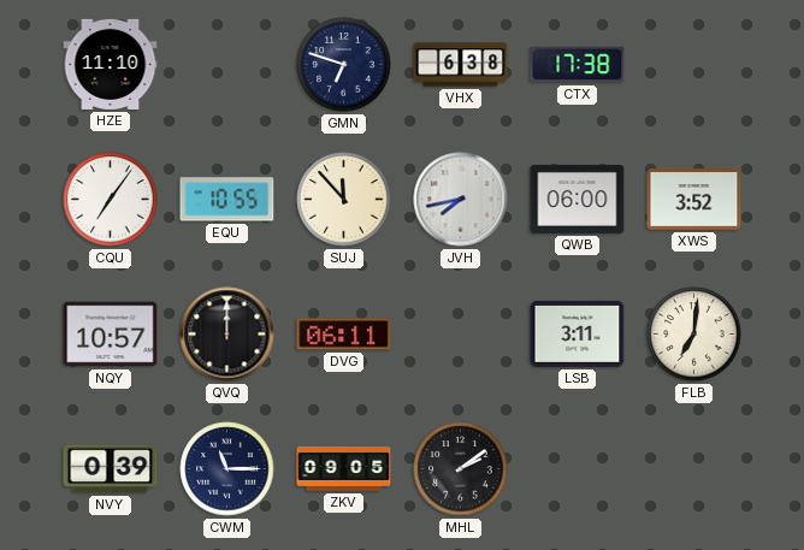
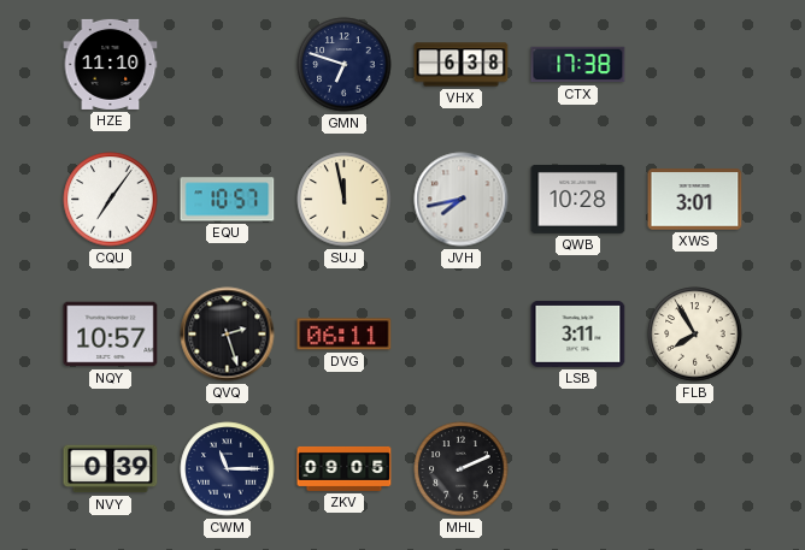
EQU: 10:55 -> 10:57
SUJ: 11:53 -> 11:58
QWB: 06:00 -> 10:28
XWS: 3:52 -> 3:01
QVQ: 12:00 -> 2:27
FLB: 7:01 -> 7:55
MHL: 2:09 -> 2:11
